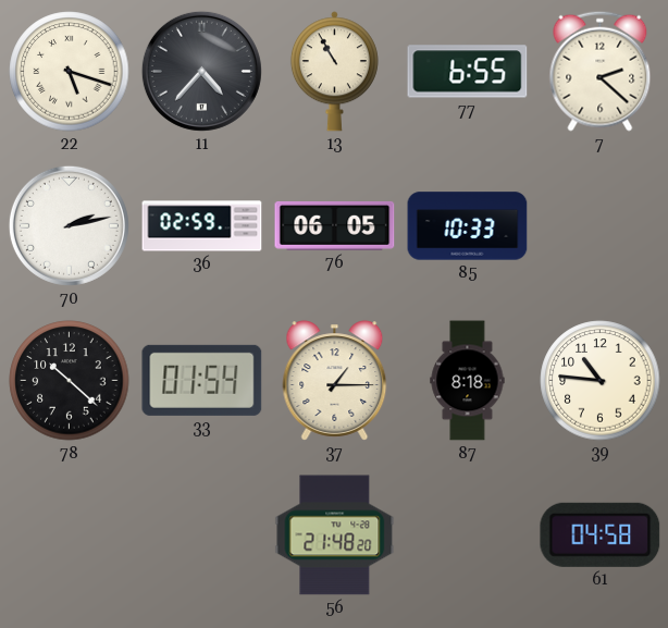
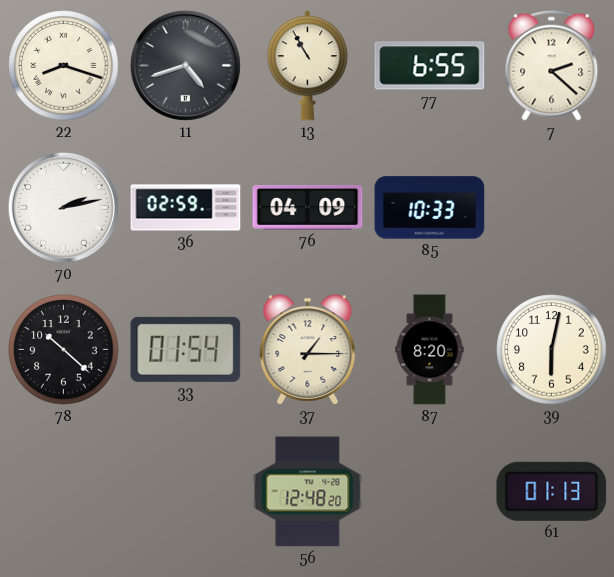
22: 5:18 -> 8:18
11: 4:37 -> 4:42
76: 06:05 -> 04:09
87: 8:18 -> 8:20
39: 10:46 -> 6:02
56: 21:48 -> 12:48
61: 04:58 -> 01:13
